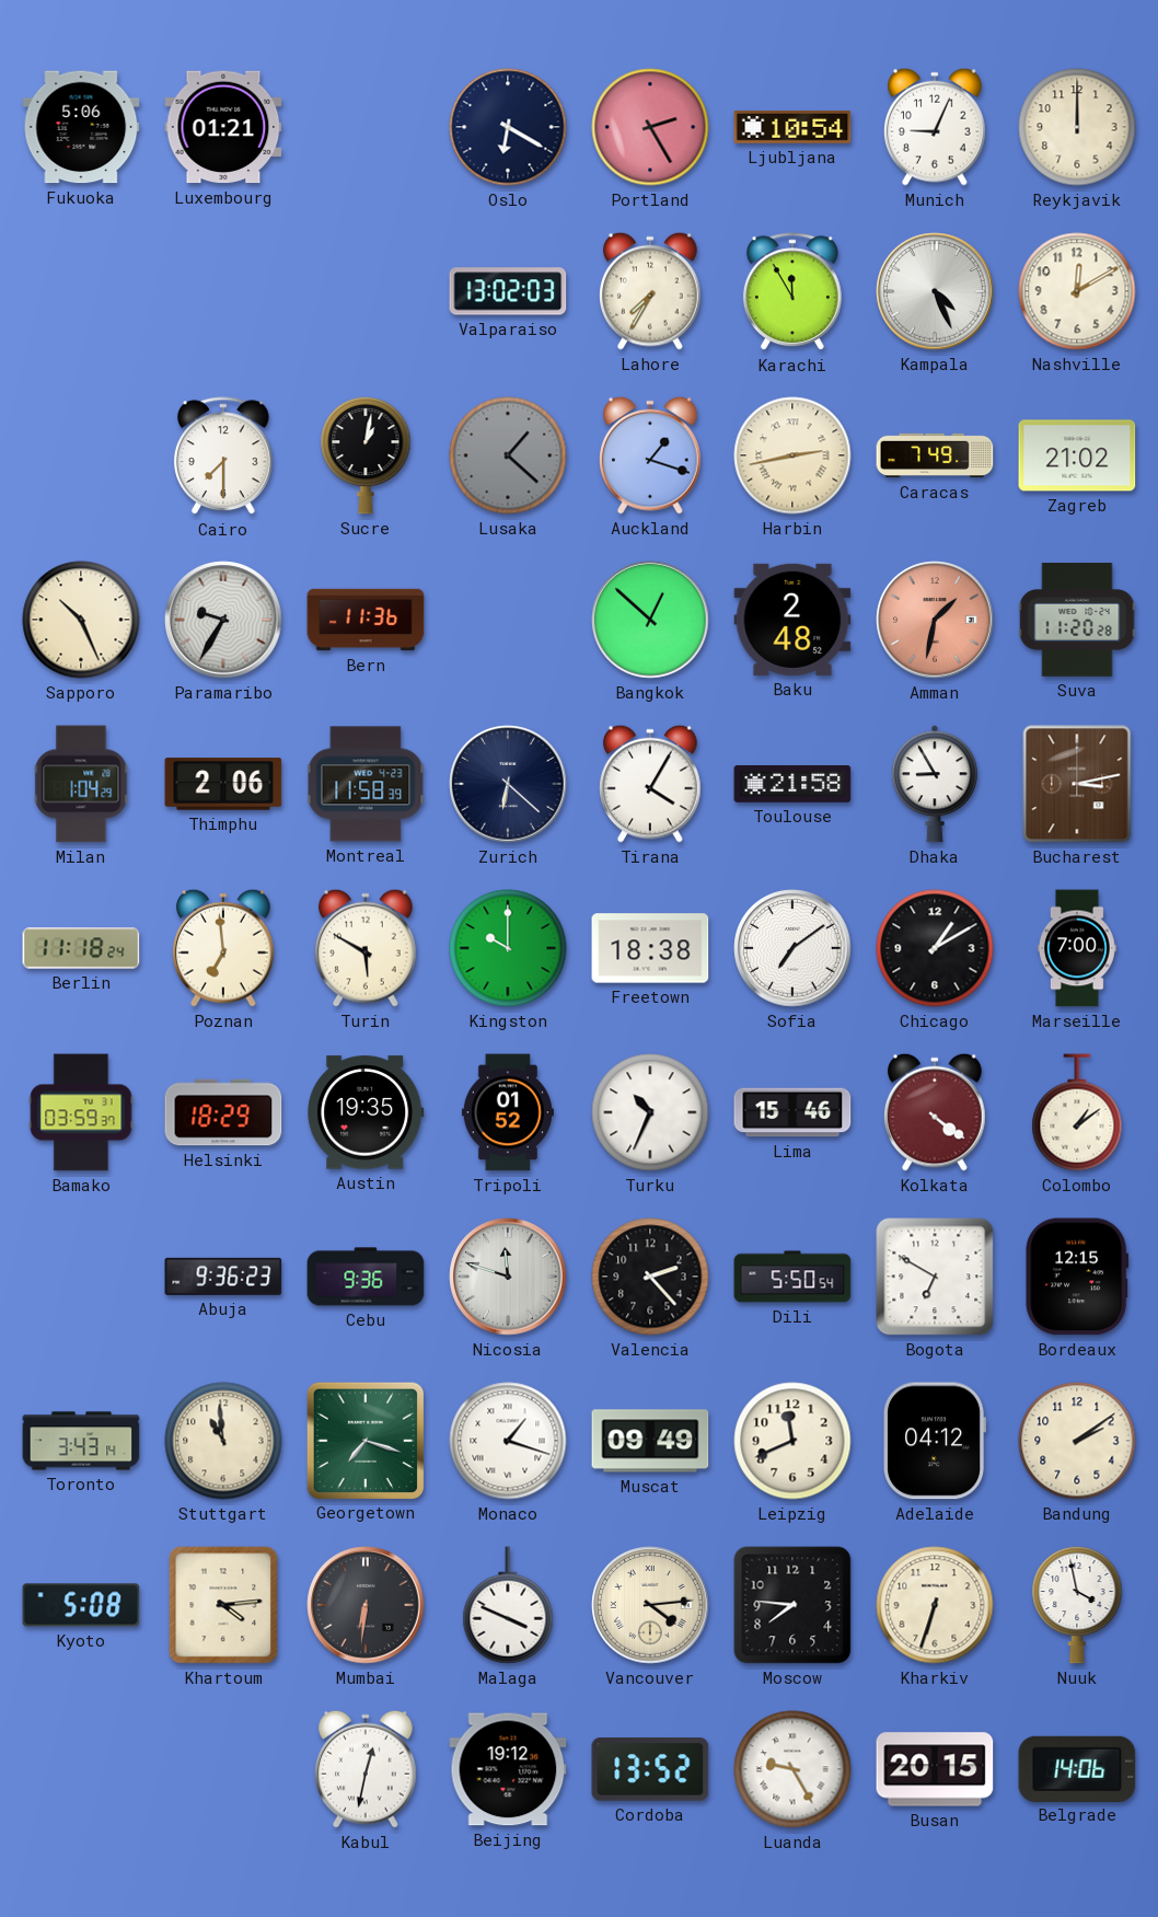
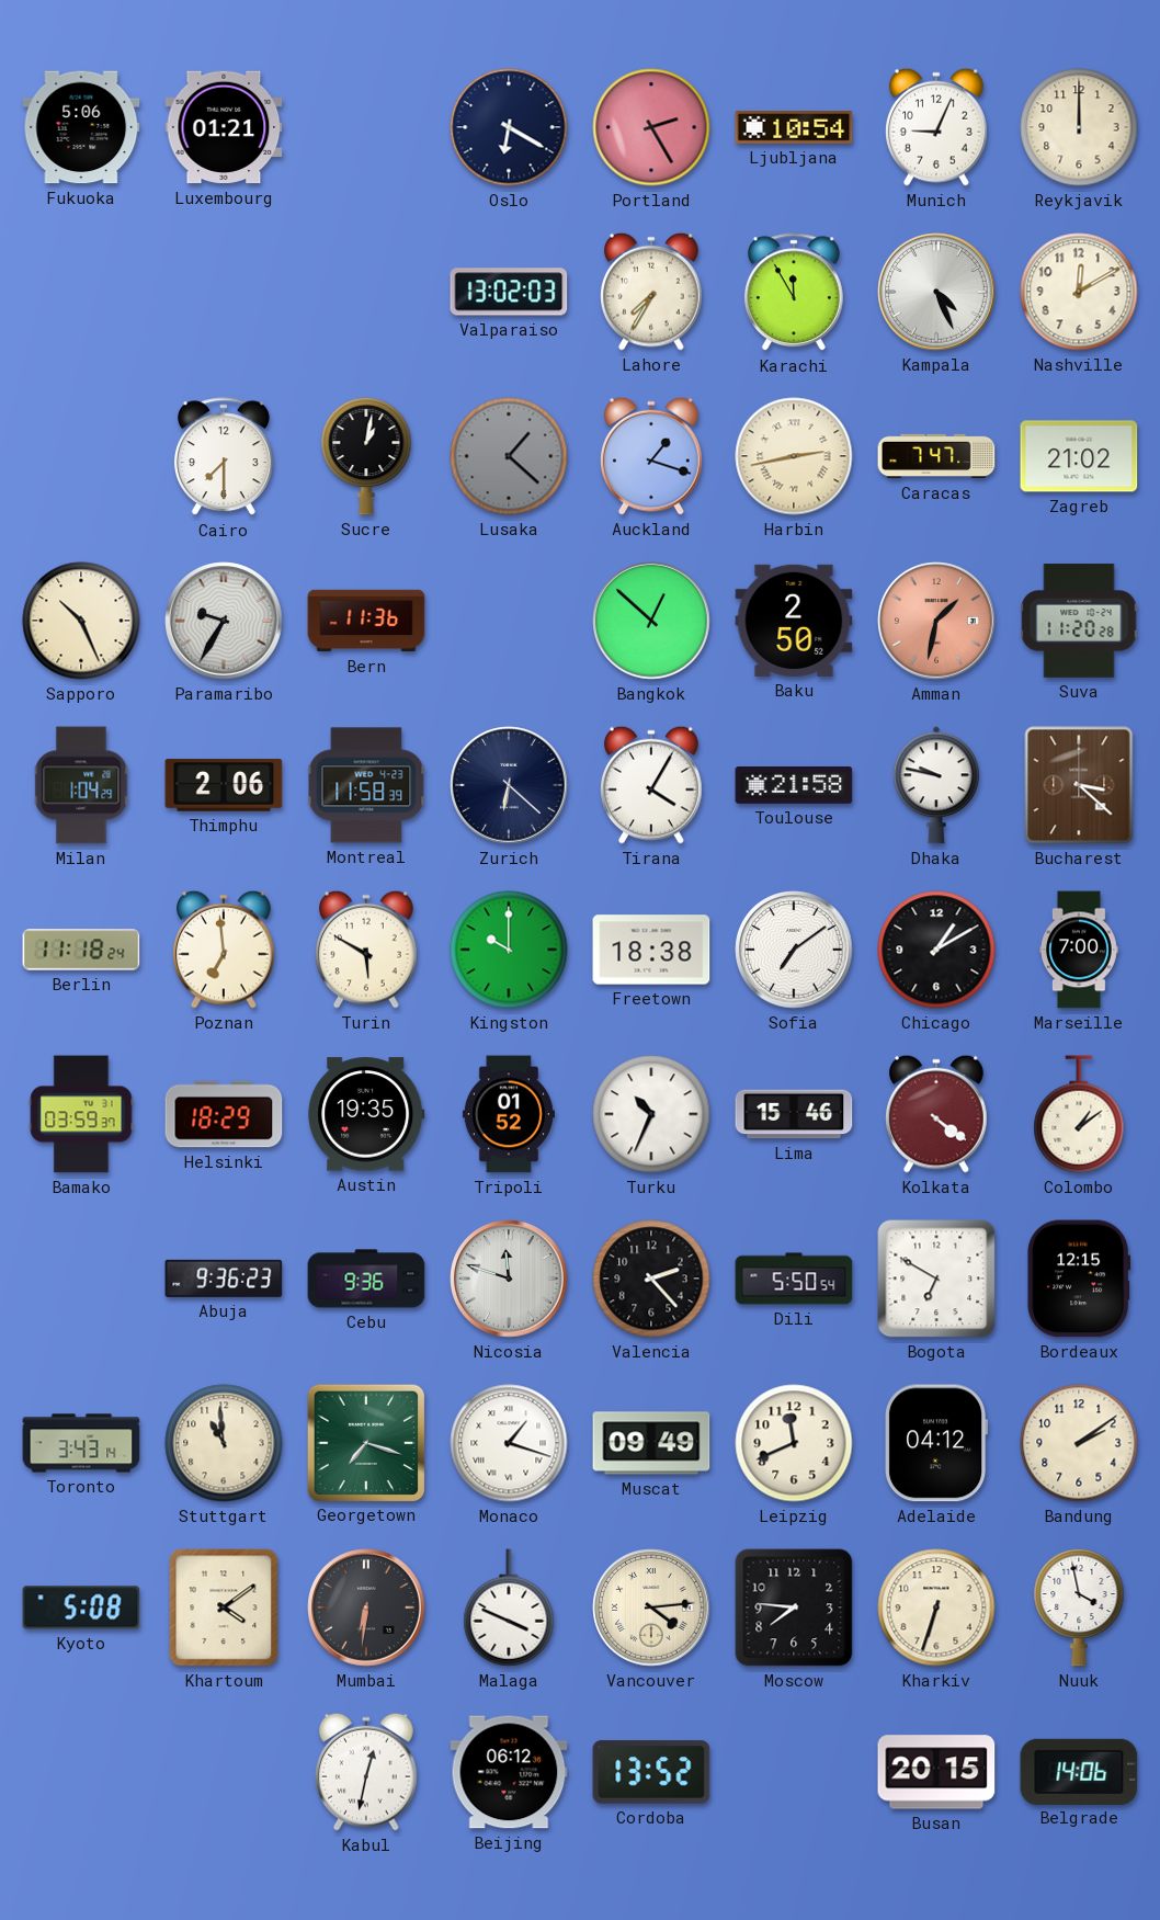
Caracas: 7:49 -> 7:47
Baku: 2:48 -> 2:50
Dhaka: 8:55 -> 9:47
Bucharest: 3:13 -> 3:22
Khartoum: 4:14 -> 4:09
Beijing: 19:12 -> 06:12
Luanda: 9:25 -> none
